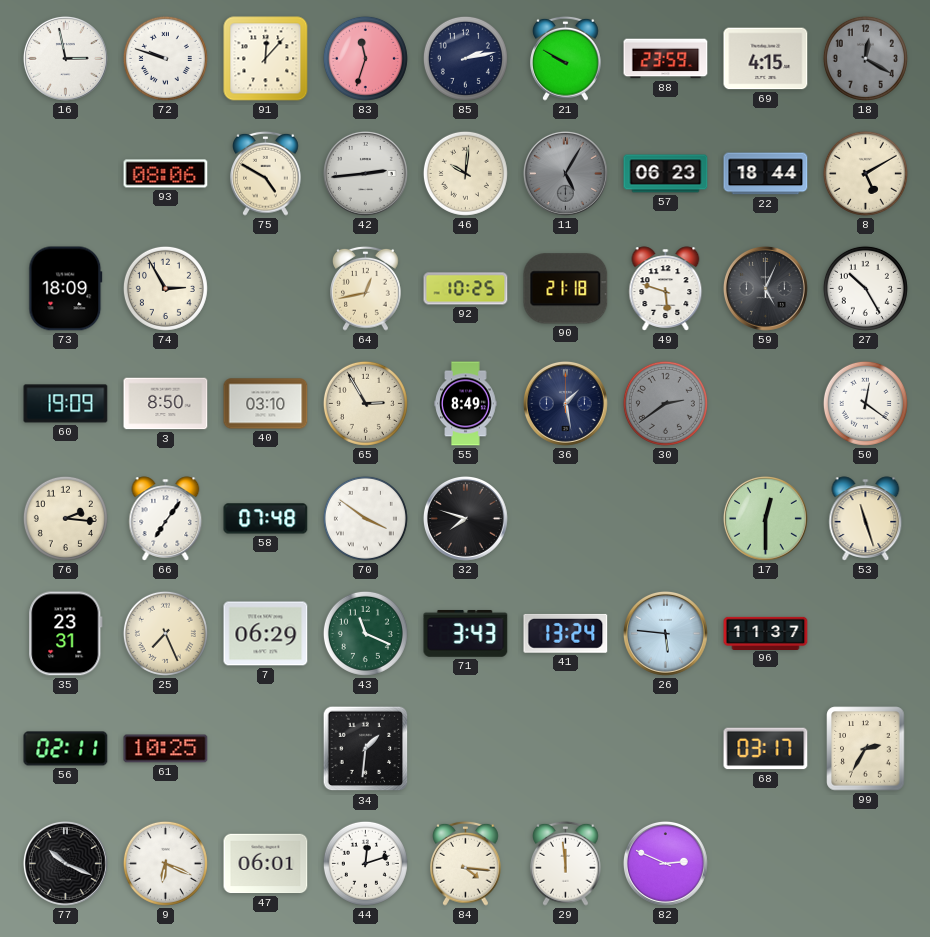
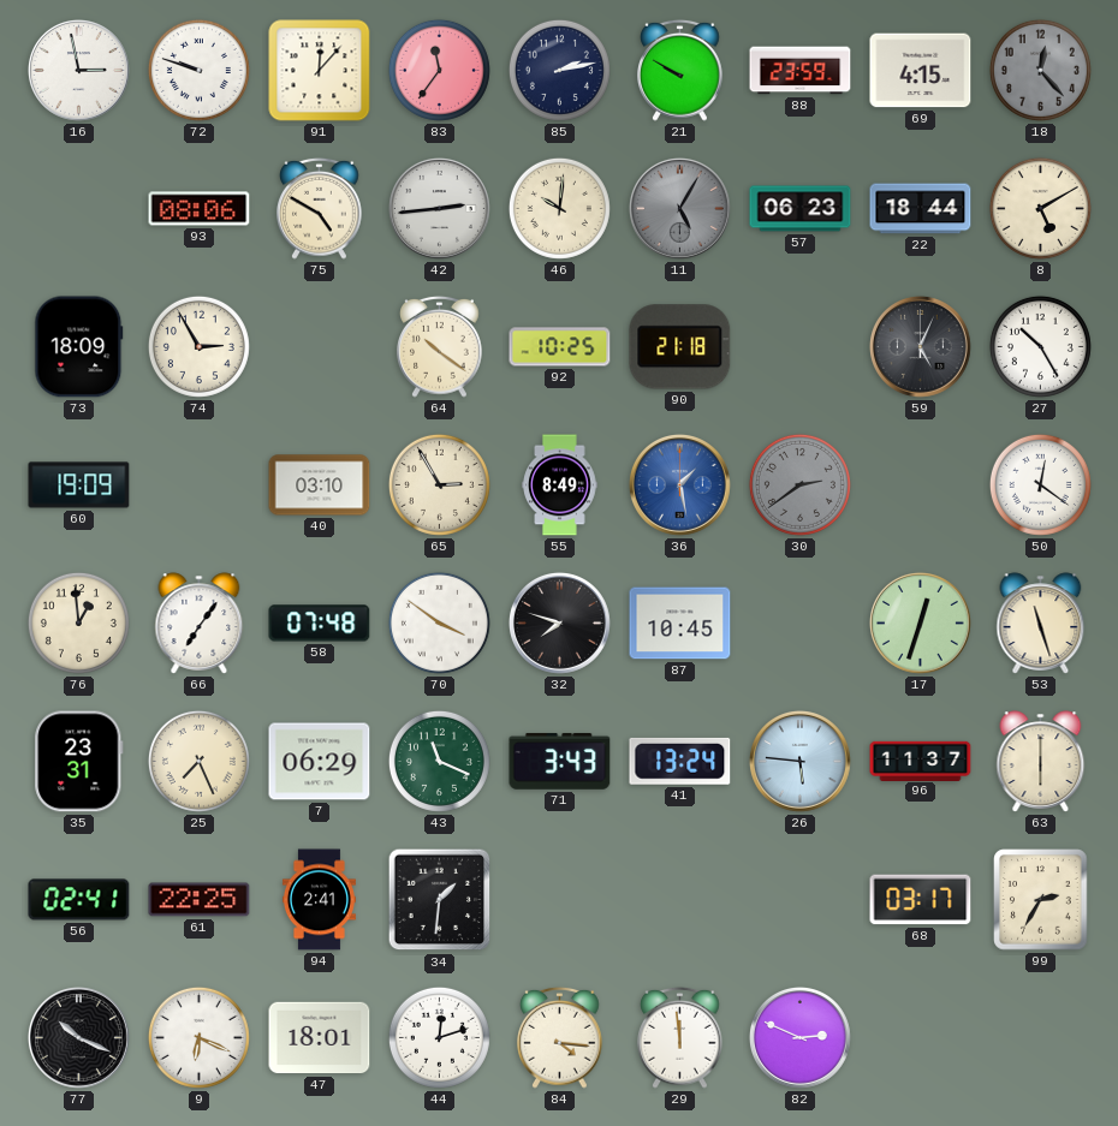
83: 11:33 -> 11:36
18: 12:20 -> 12:23
64: 12:43 -> 10:21
49: 5:48 -> none
3: 8:50 -> none
36 dial: navy -> blue
76: 2:16 -> 12:59
87: none -> 10:45
17: 12:30 -> 12:33
63: none -> 6:00
56: 02:11 -> 02:41
61: 10:25 -> 22:25
94: none -> 2:41
47: 06:01 -> 18:01
